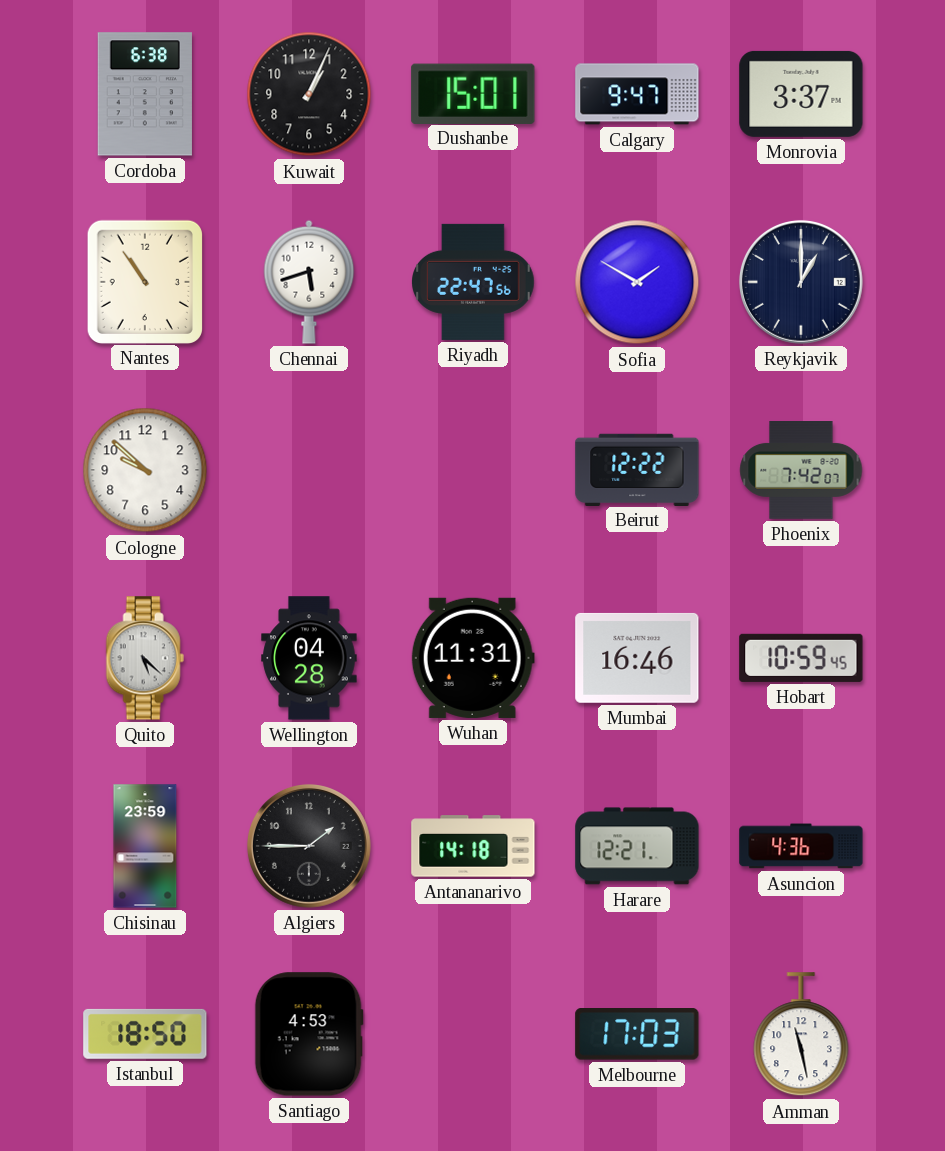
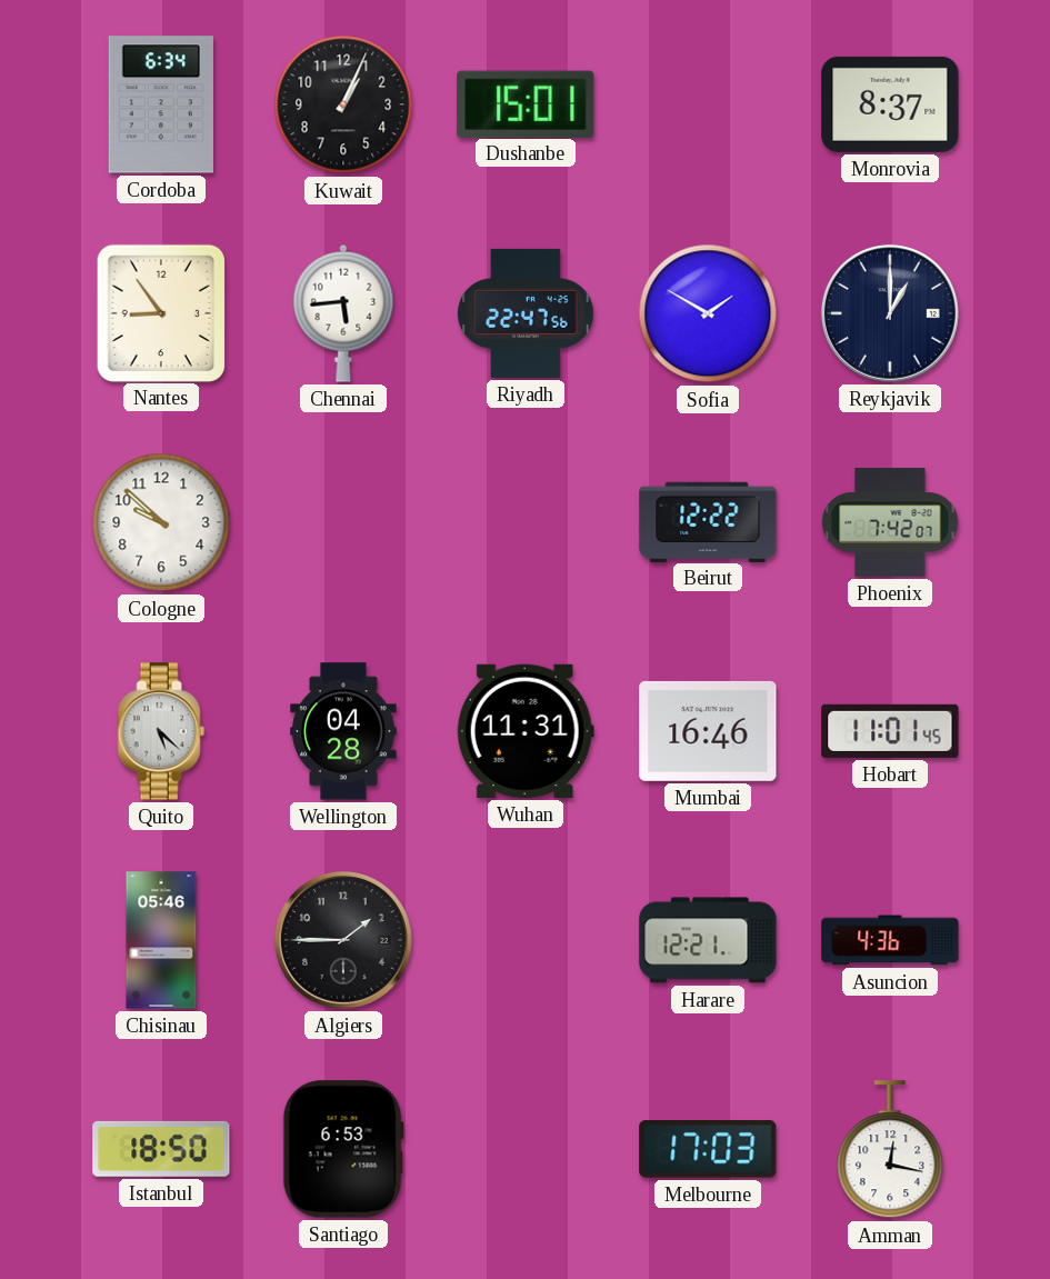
Cordoba: 6:38 -> 6:34
Calgary: 9:47 -> none
Monrovia: 3:37 -> 8:37
Nantes: 10:54 -> 8:54
Chennai: 5:42 -> 5:44
Hobart: 10:59 -> 11:01
Chisinau: 23:59 -> 05:46
Antananarivo: 14:18 -> none
Santiago: 4:53 -> 6:53
Amman: 11:28 -> 12:17
